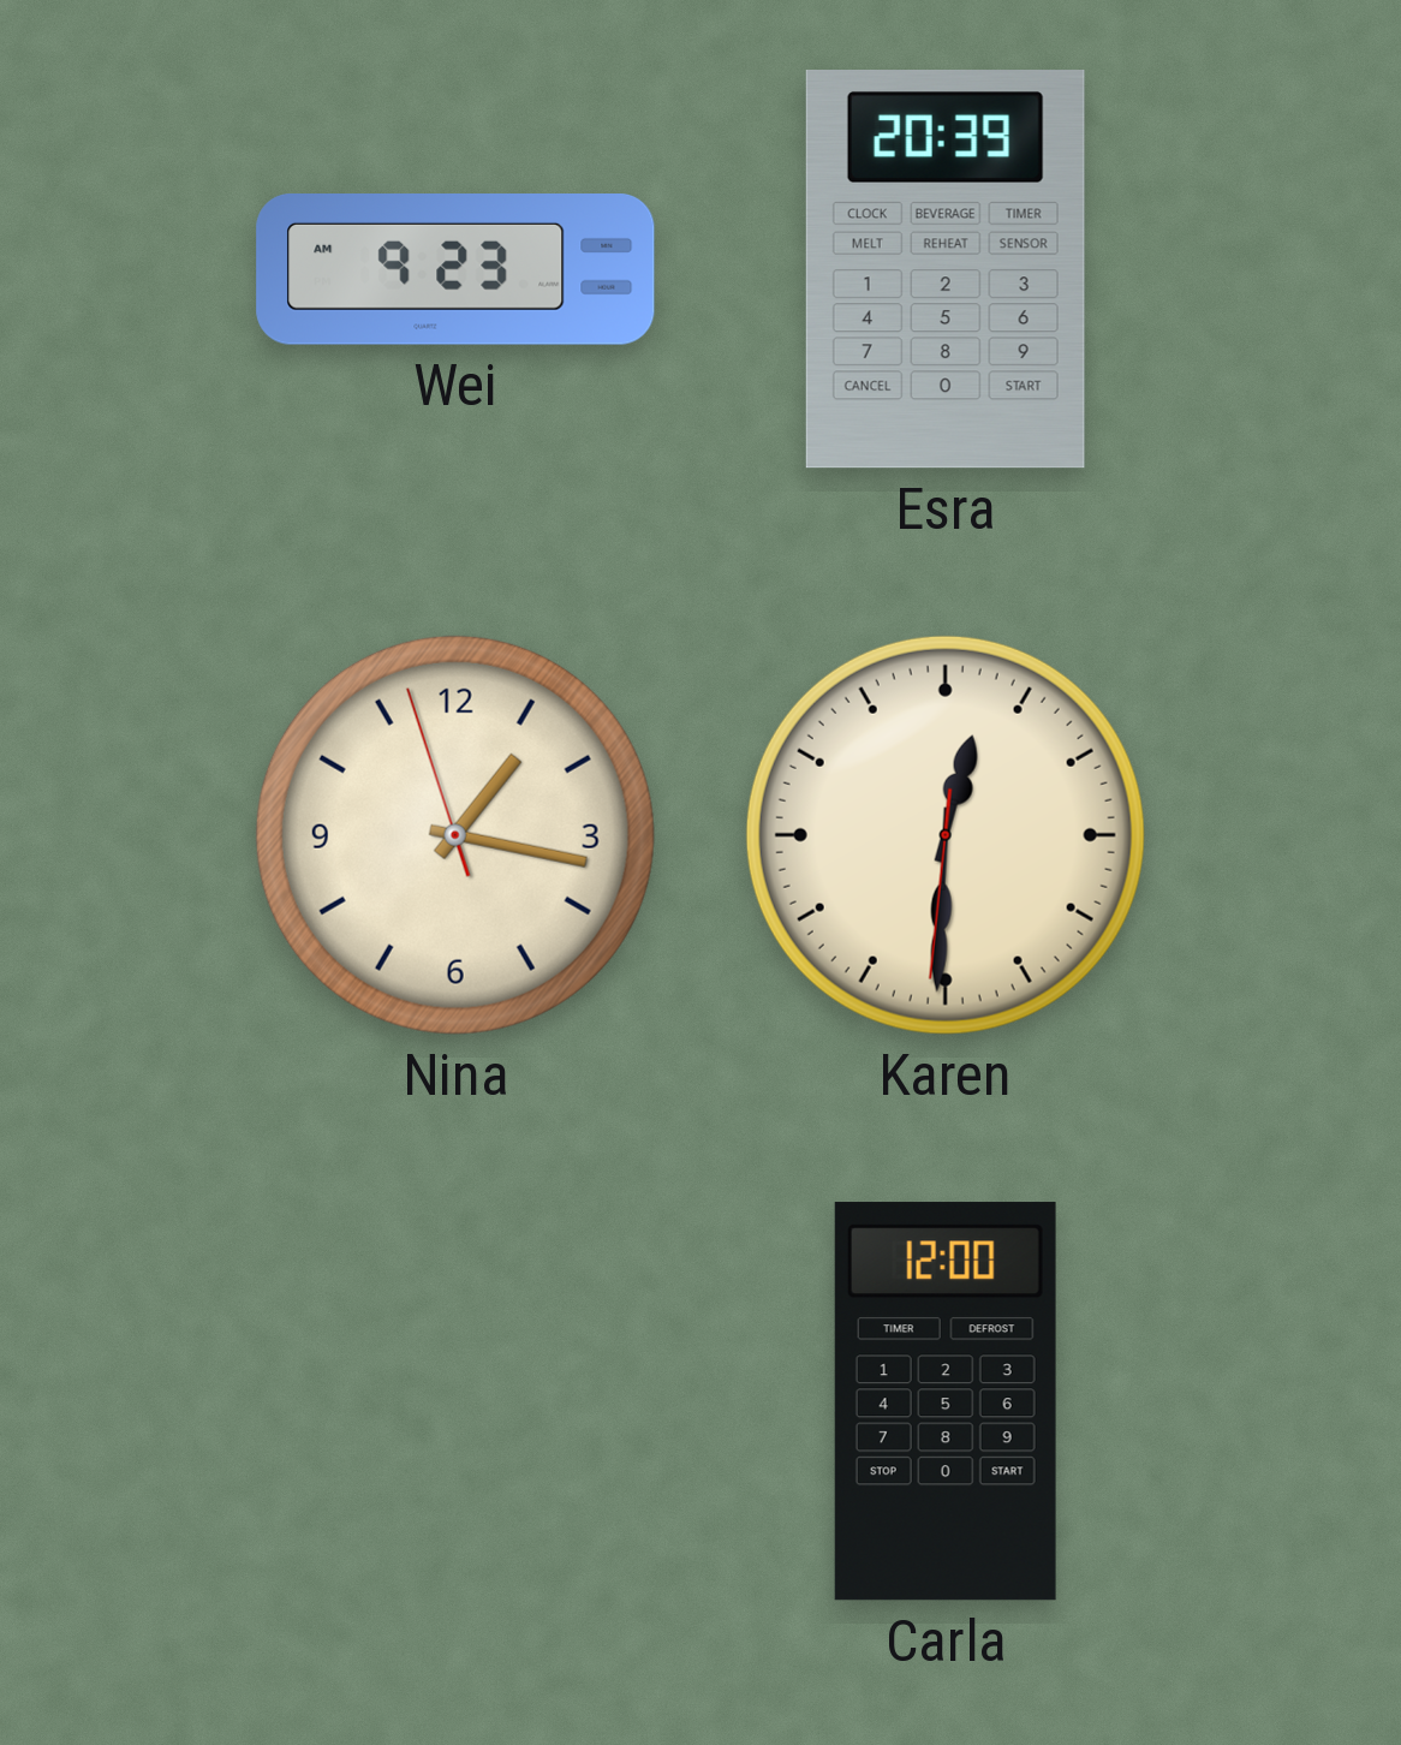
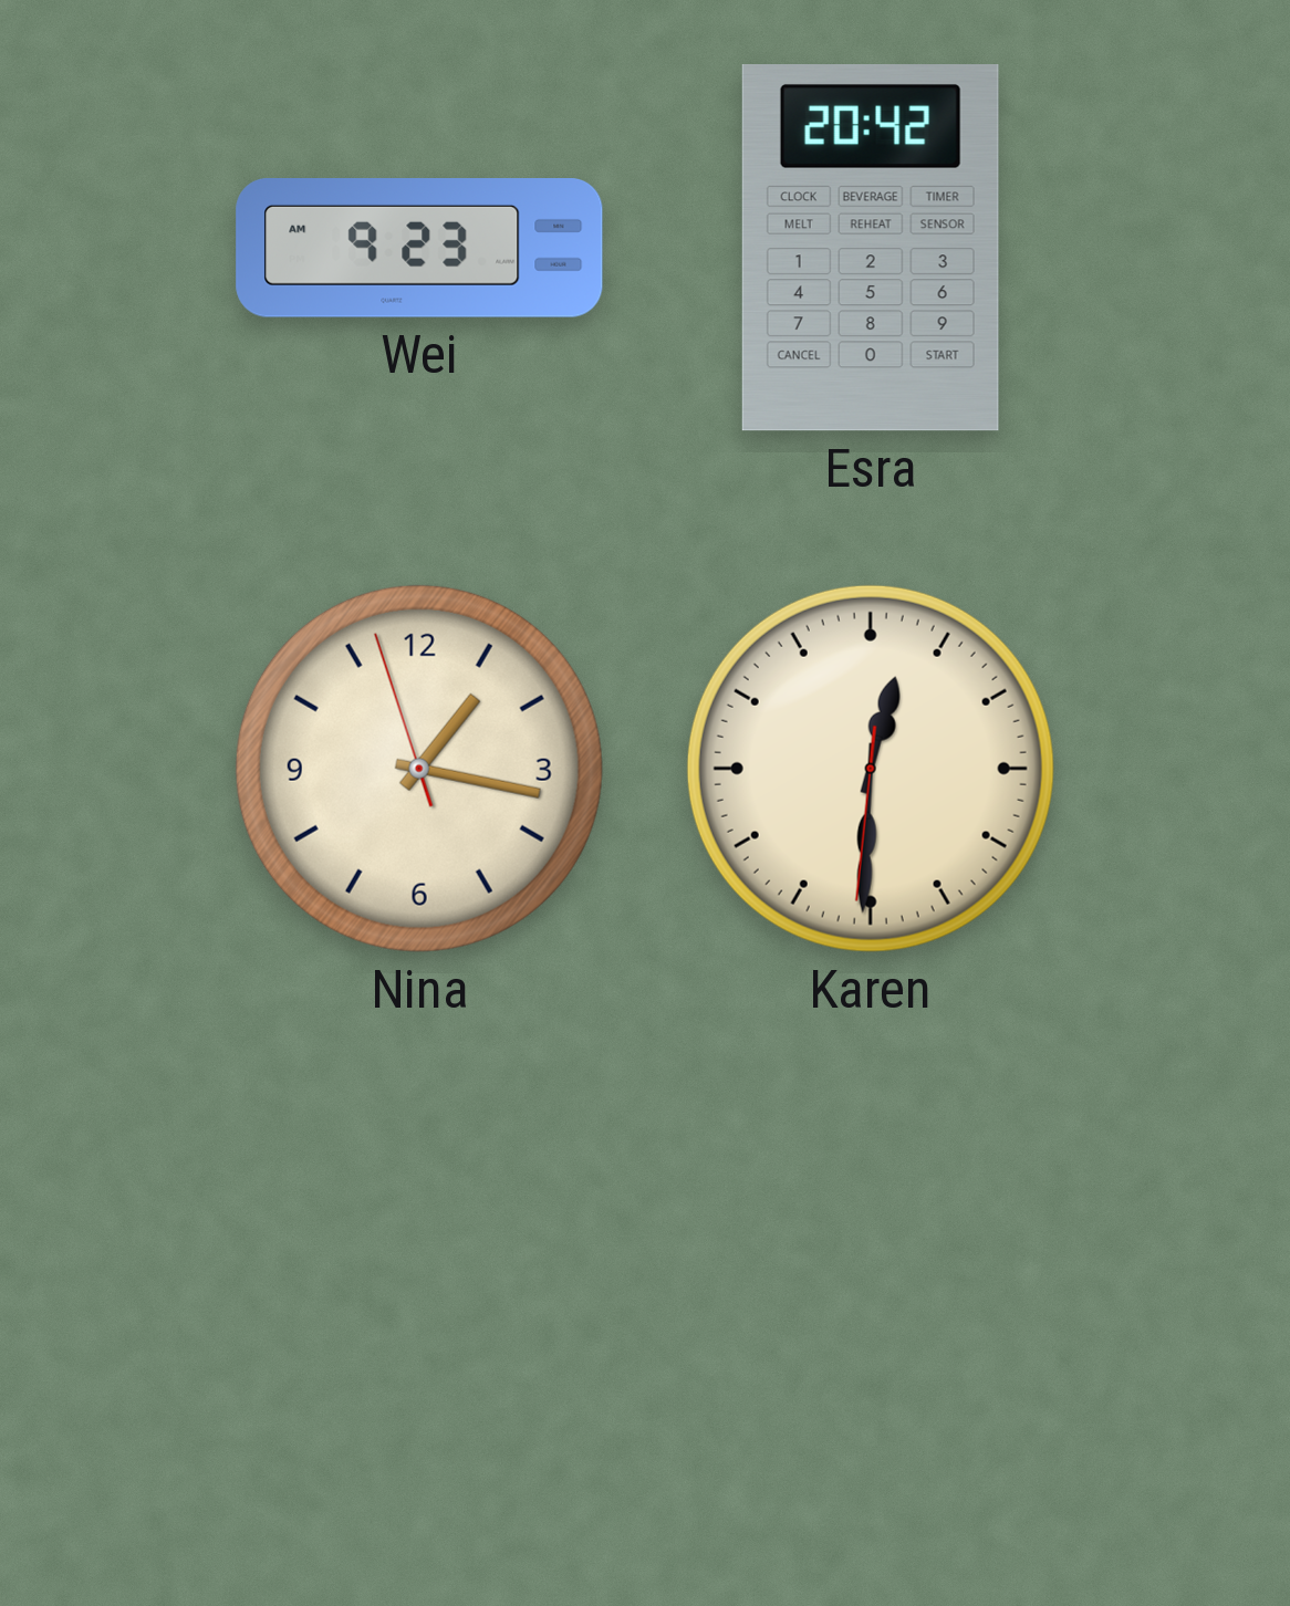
Esra: 20:39 -> 20:42
Carla: 12:00 -> none
